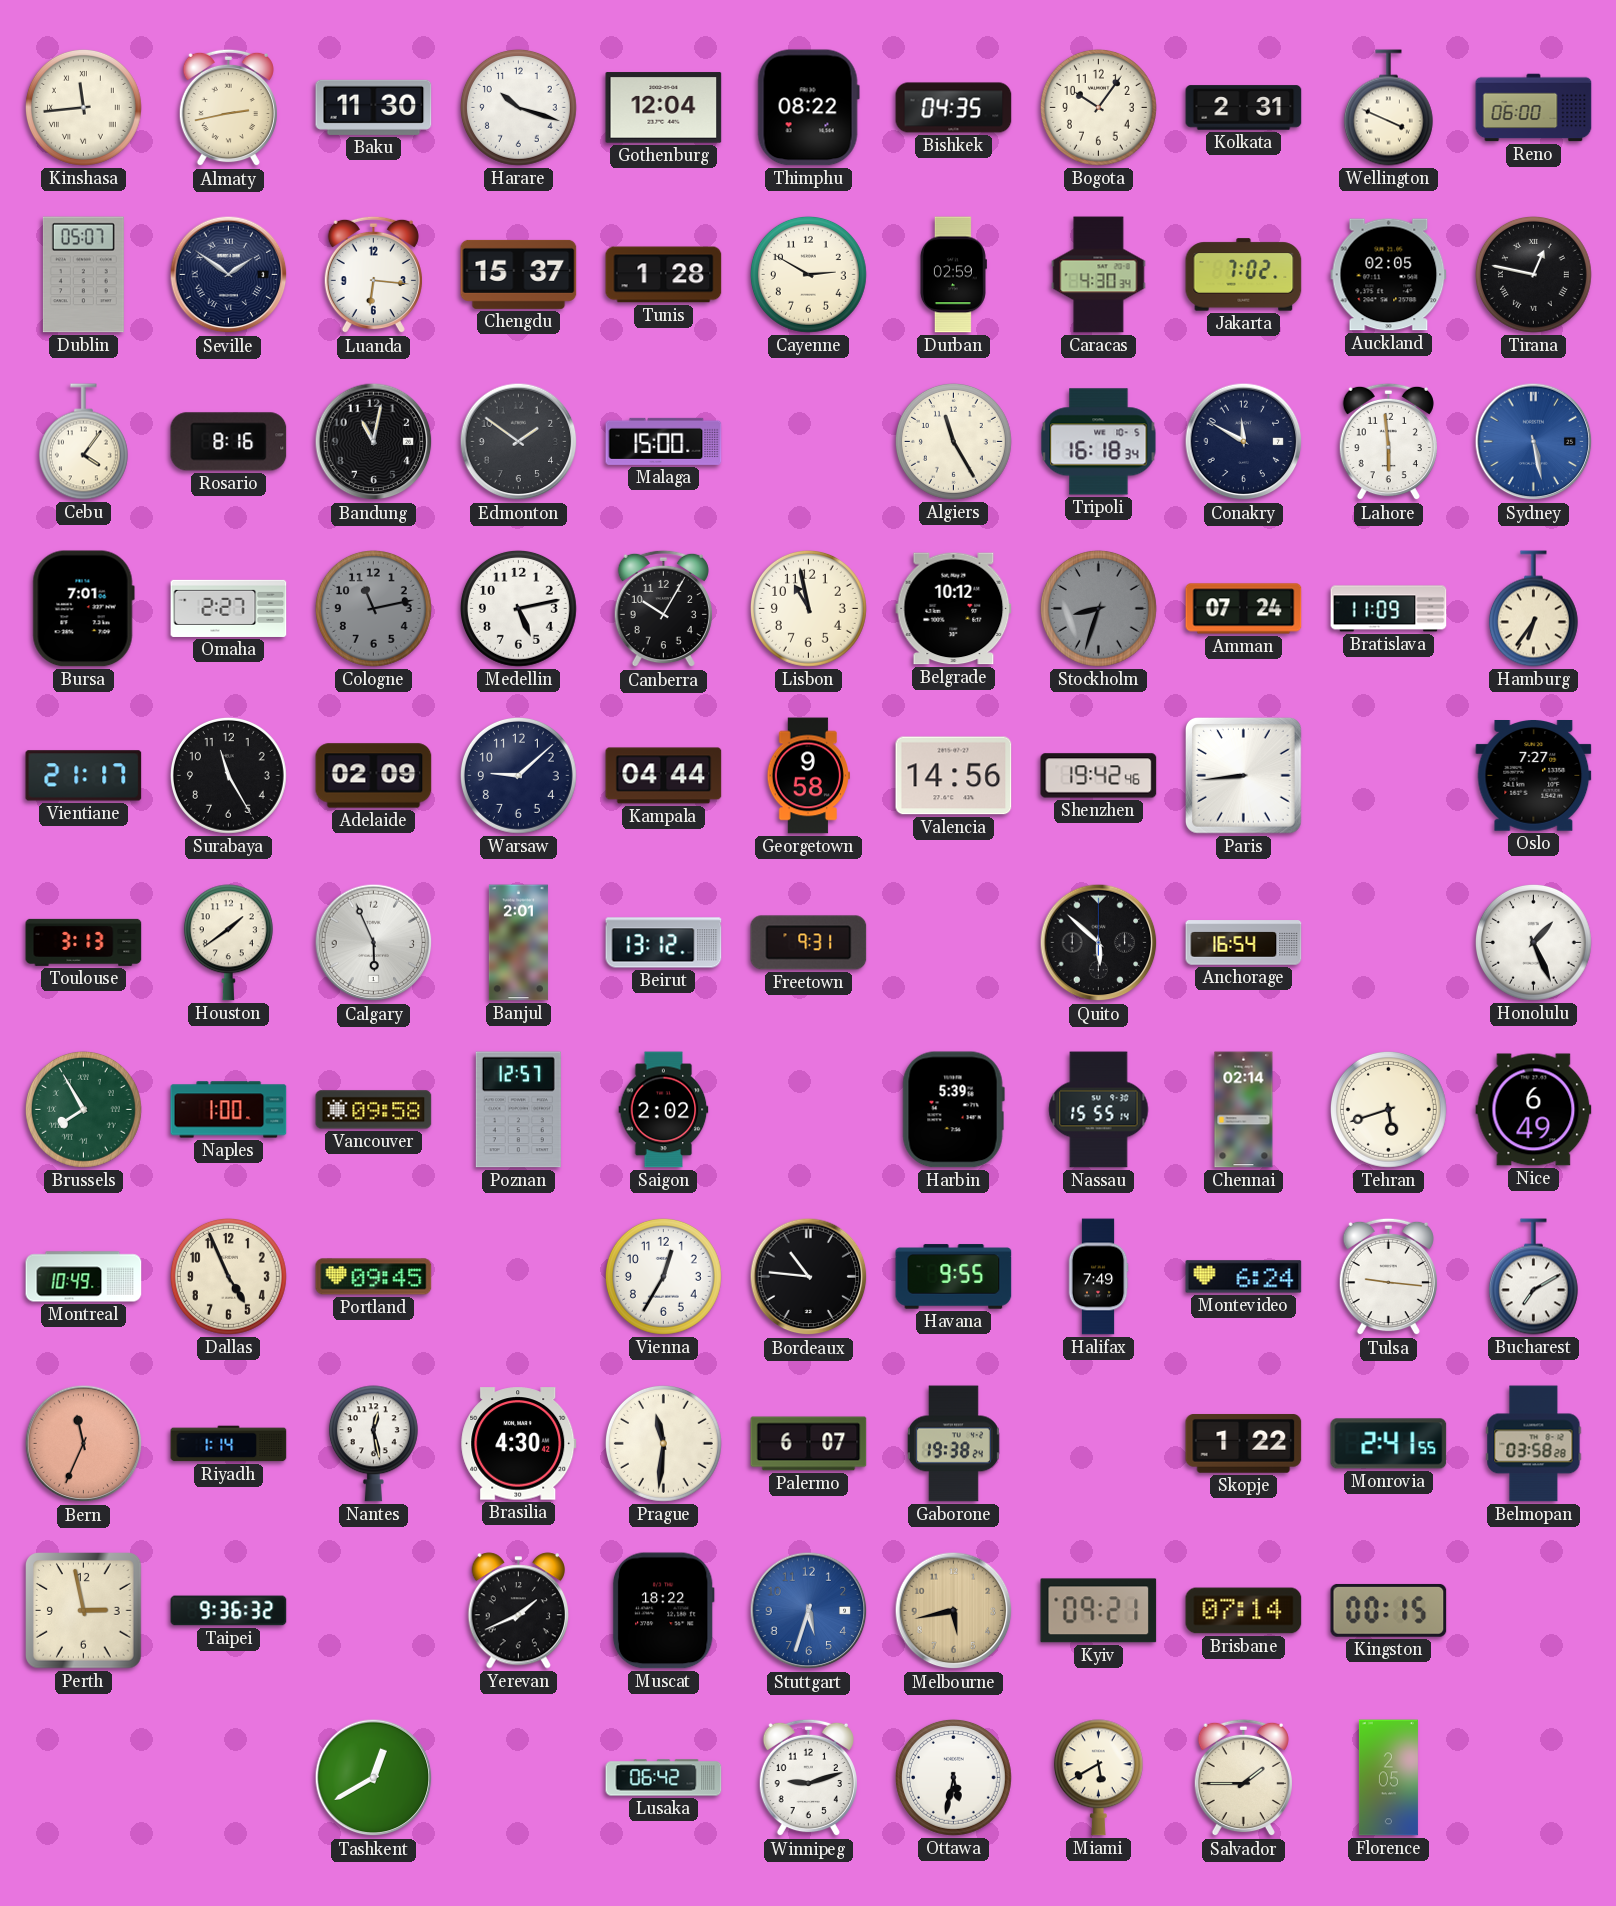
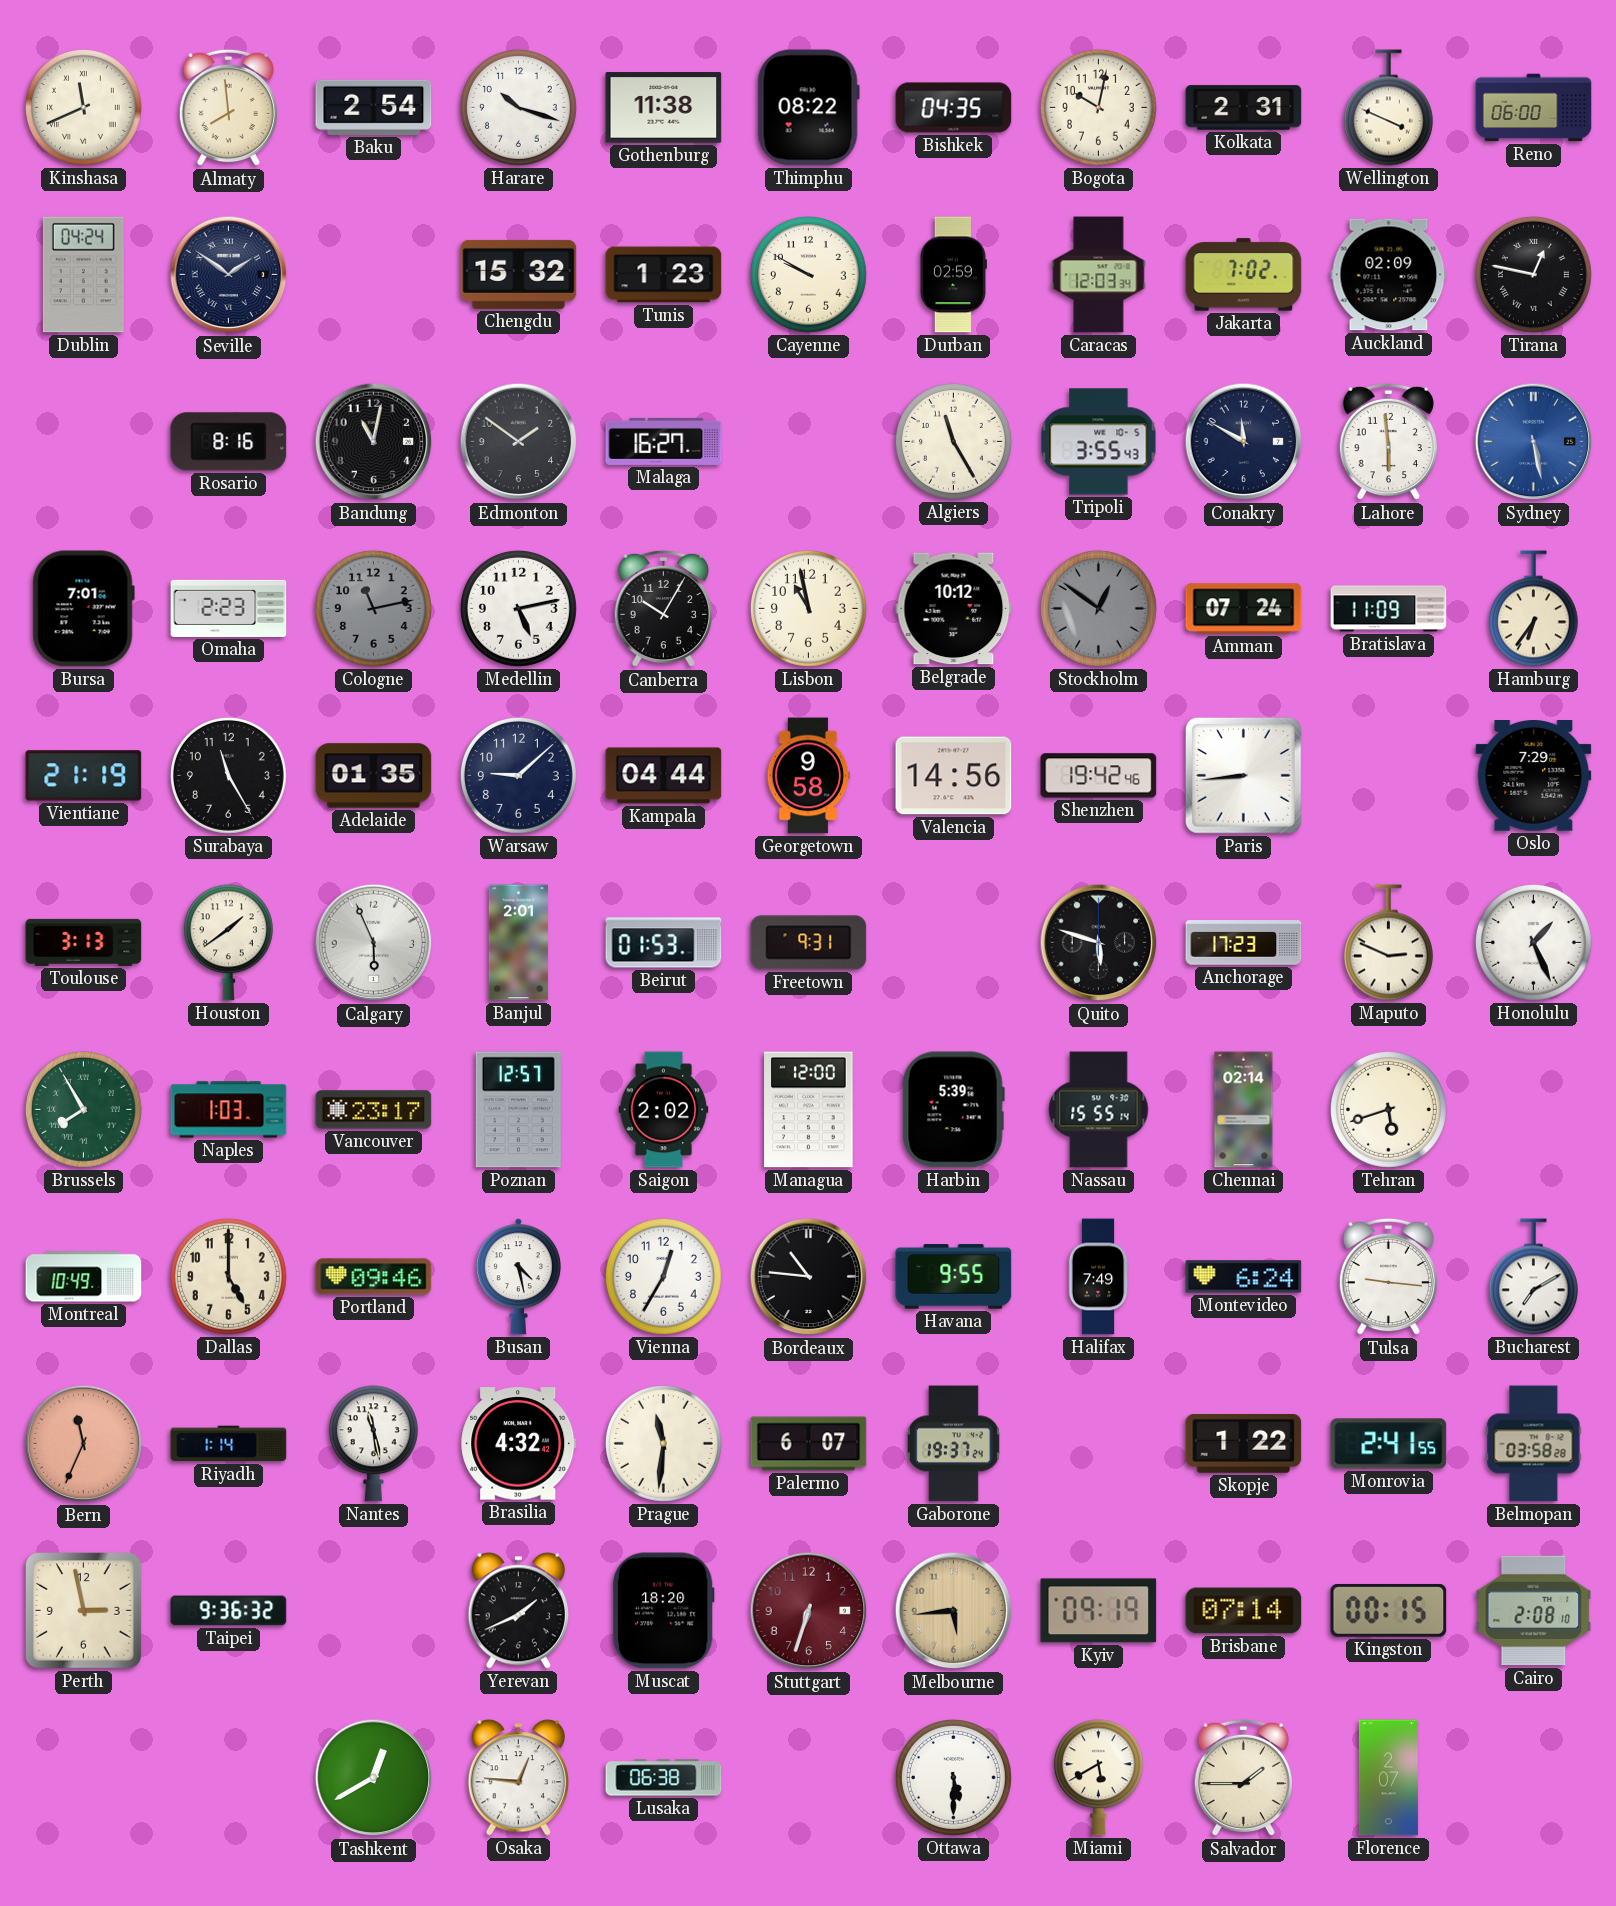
Kinshasa: 11:44 -> 11:41
Almaty: 2:43 -> 7:59
Baku: 11:30 -> 2:54
Gothenburg: 12:04 -> 11:38
Bogota: 10:06 -> 10:02
Dublin: 05:07 -> 04:24
Luanda: 6:16 -> none
Chengdu: 15:37 -> 15:32
Tunis: 1:28 -> 1:23
Cayenne: 2:50 -> 9:50
Caracas: 4:30 -> 12:03
Auckland: 02:05 -> 02:09
Cebu: 4:06 -> none
Malaga: 15:00 -> 16:27
Tripoli: 16:18 -> 3:55
Omaha: 2:27 -> 2:23
Stockholm: 8:33 -> 12:51
Vientiane: 21:17 -> 21:19
Adelaide: 02:09 -> 01:35
Oslo: 7:27 -> 7:29
Beirut: 13:12 -> 01:53
Quito: 5:52 -> 5:48
Anchorage: 16:54 -> 17:23
Maputo: none -> 2:49
Naples: 1:00 -> 1:03
Vancouver: 09:58 -> 23:17
Managua: none -> 12:00
Nice: 6:49 -> none
Dallas: 4:56 -> 5:00
Portland: 09:45 -> 09:46
Busan: none -> 4:28
Nantes: 12:28 -> 11:28
Brasilia: 4:30 -> 4:32
Gaborone: 19:38 -> 19:37
Muscat: 18:22 -> 18:20
Stuttgart: 5:33 -> 6:33
Stuttgart dial: blue -> burgundy
Melbourne: 5:43 -> 5:44
Kyiv: 09:21 -> 09:19
Cairo: none -> 2:08
Osaka: none -> 12:46
Lusaka: 06:42 -> 06:38
Winnipeg: 9:12 -> none
Ottawa: 5:32 -> 5:30
Florence: 2:05 -> 2:07
